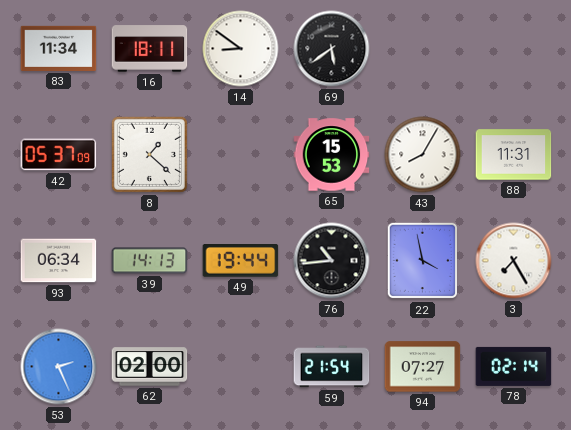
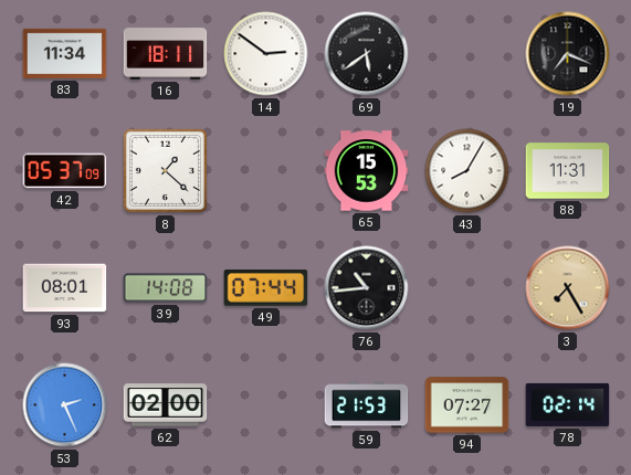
14: 8:51 -> 2:51
19: none -> 7:19
93: 06:34 -> 08:01
39: 14:13 -> 14:08
49: 19:44 -> 07:44
22: 3:58 -> none
3 dial: white -> champagne
59: 21:54 -> 21:53
